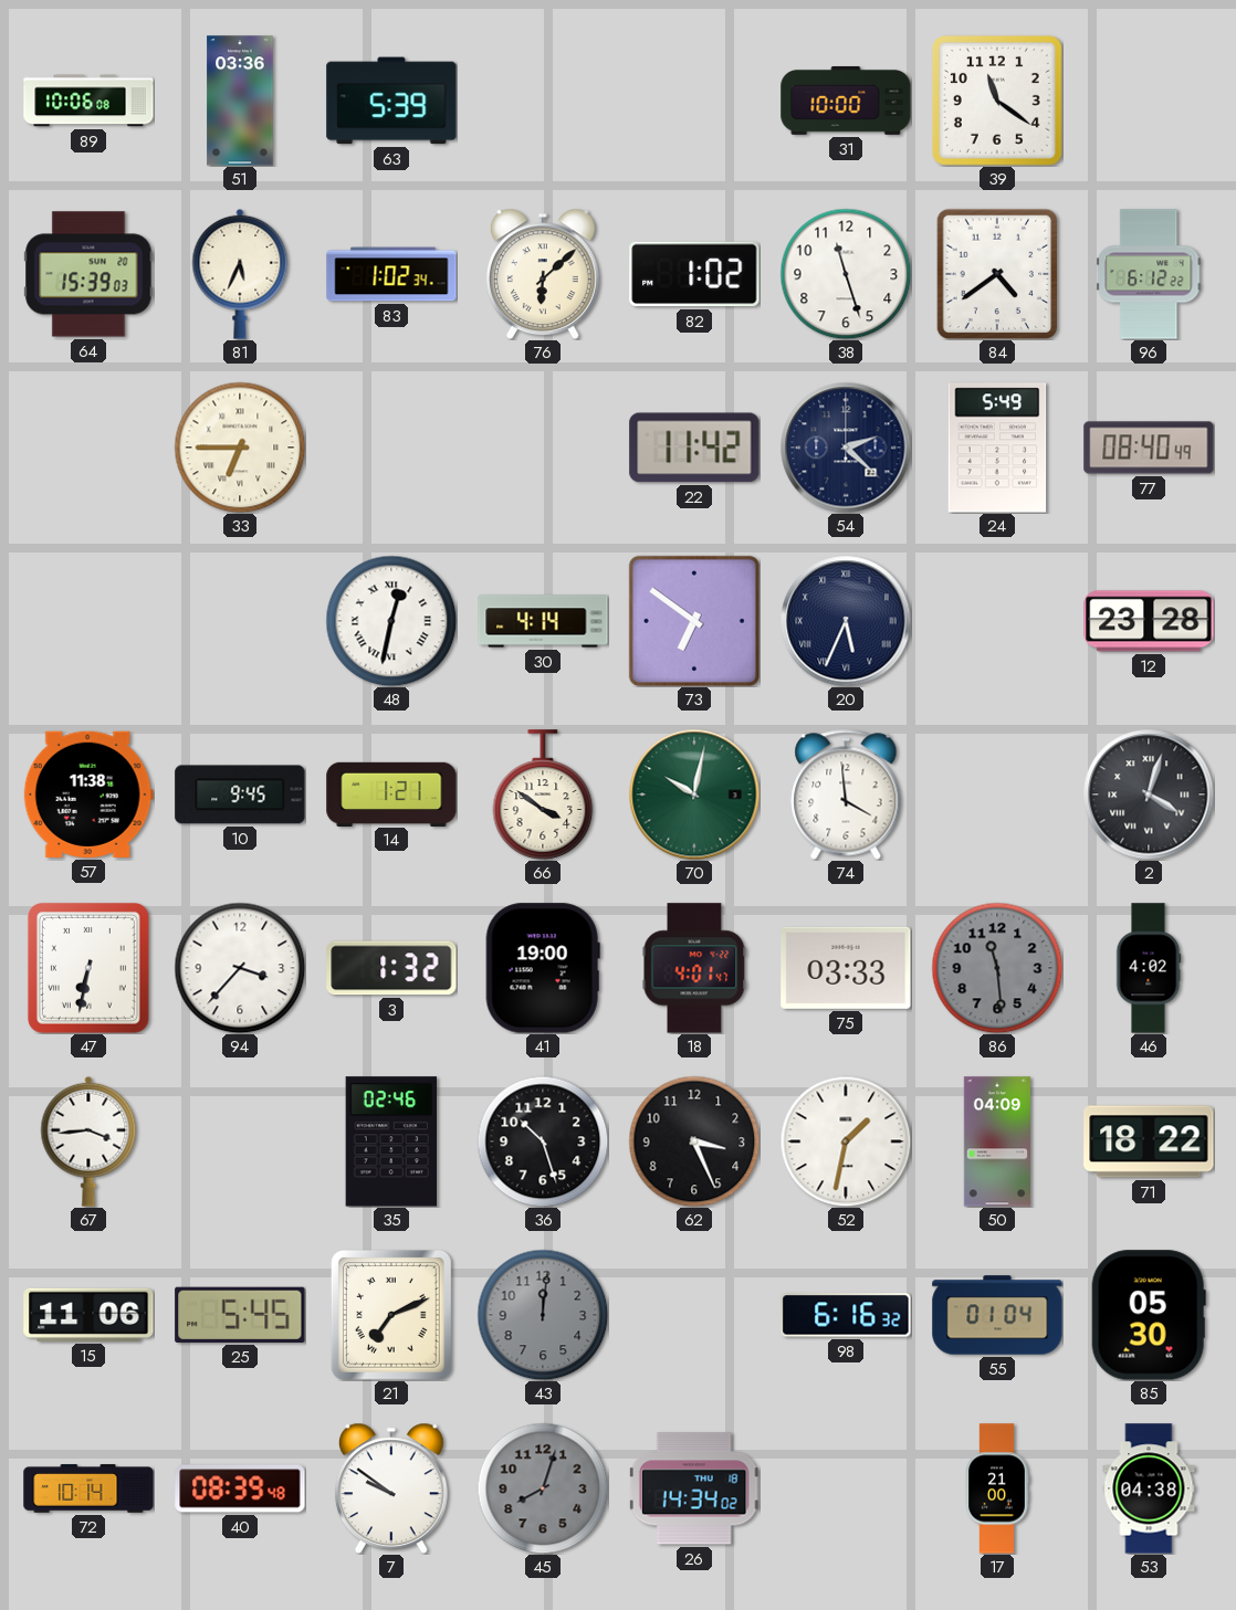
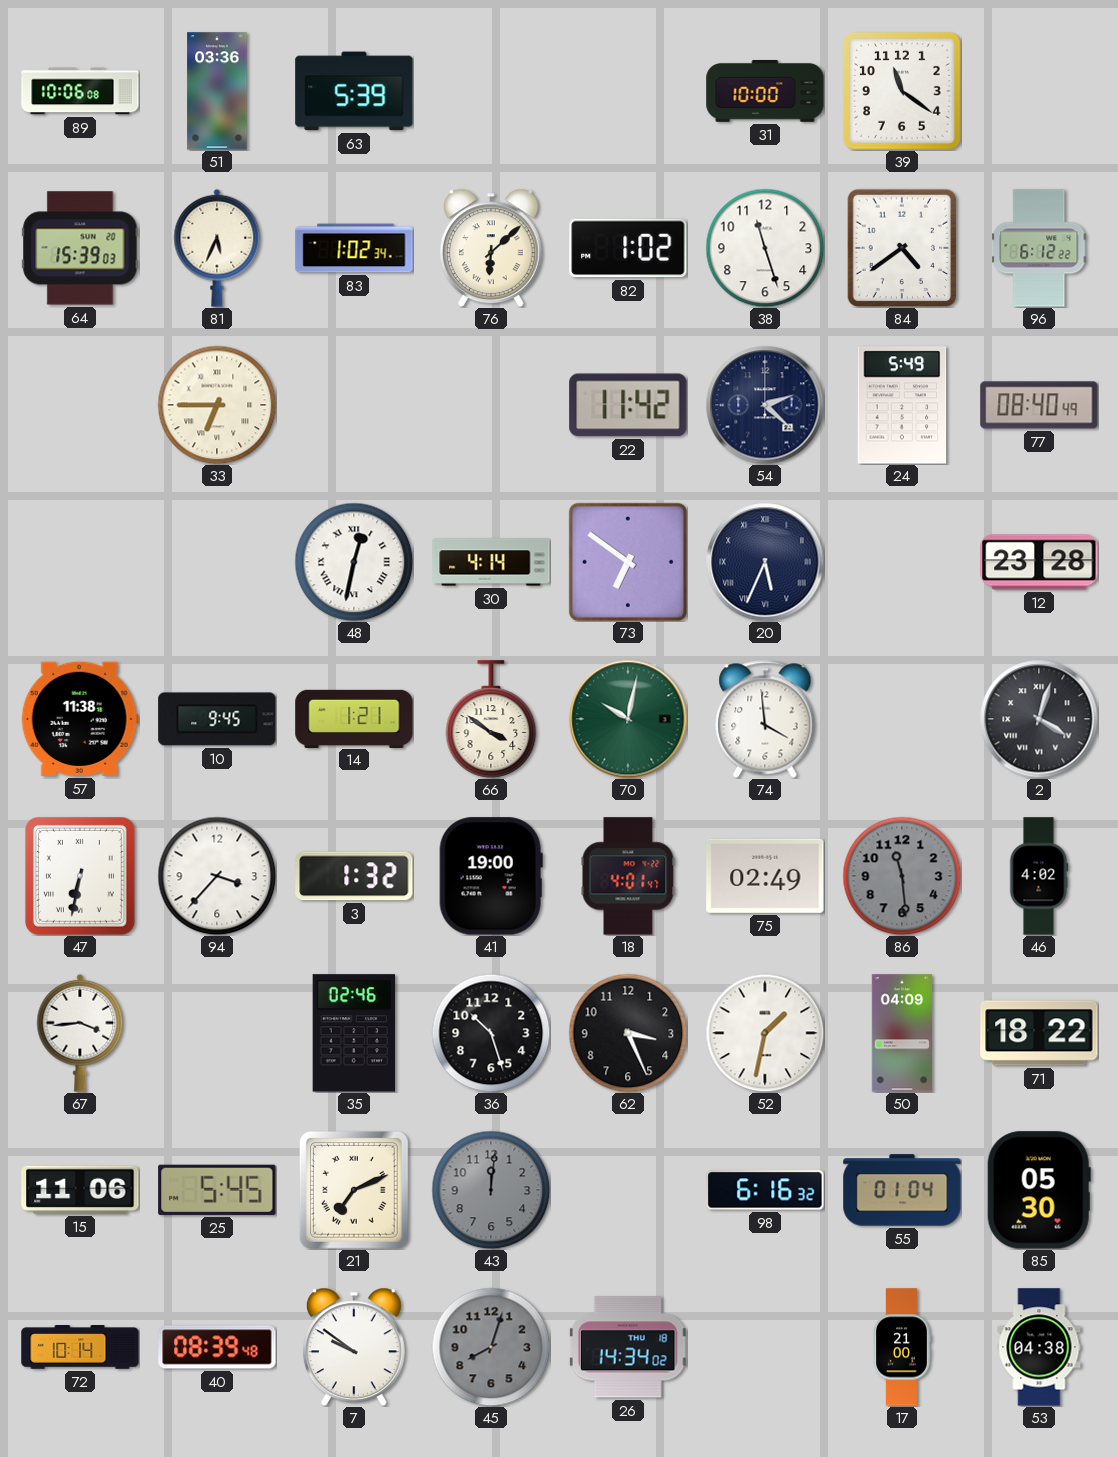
75: 03:33 -> 02:49
